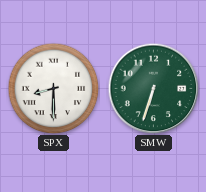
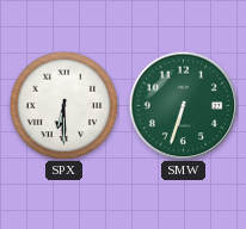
SPX: 8:30 -> 6:30
